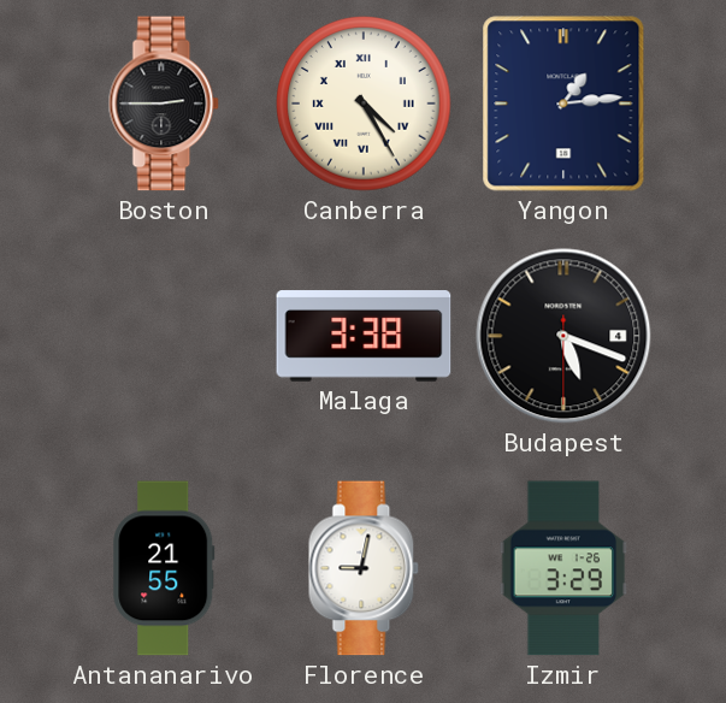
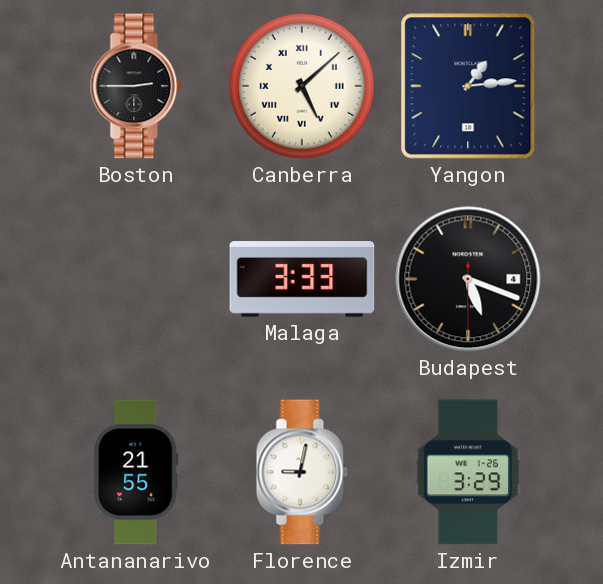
Canberra: 4:25 -> 5:08
Malaga: 3:38 -> 3:33
